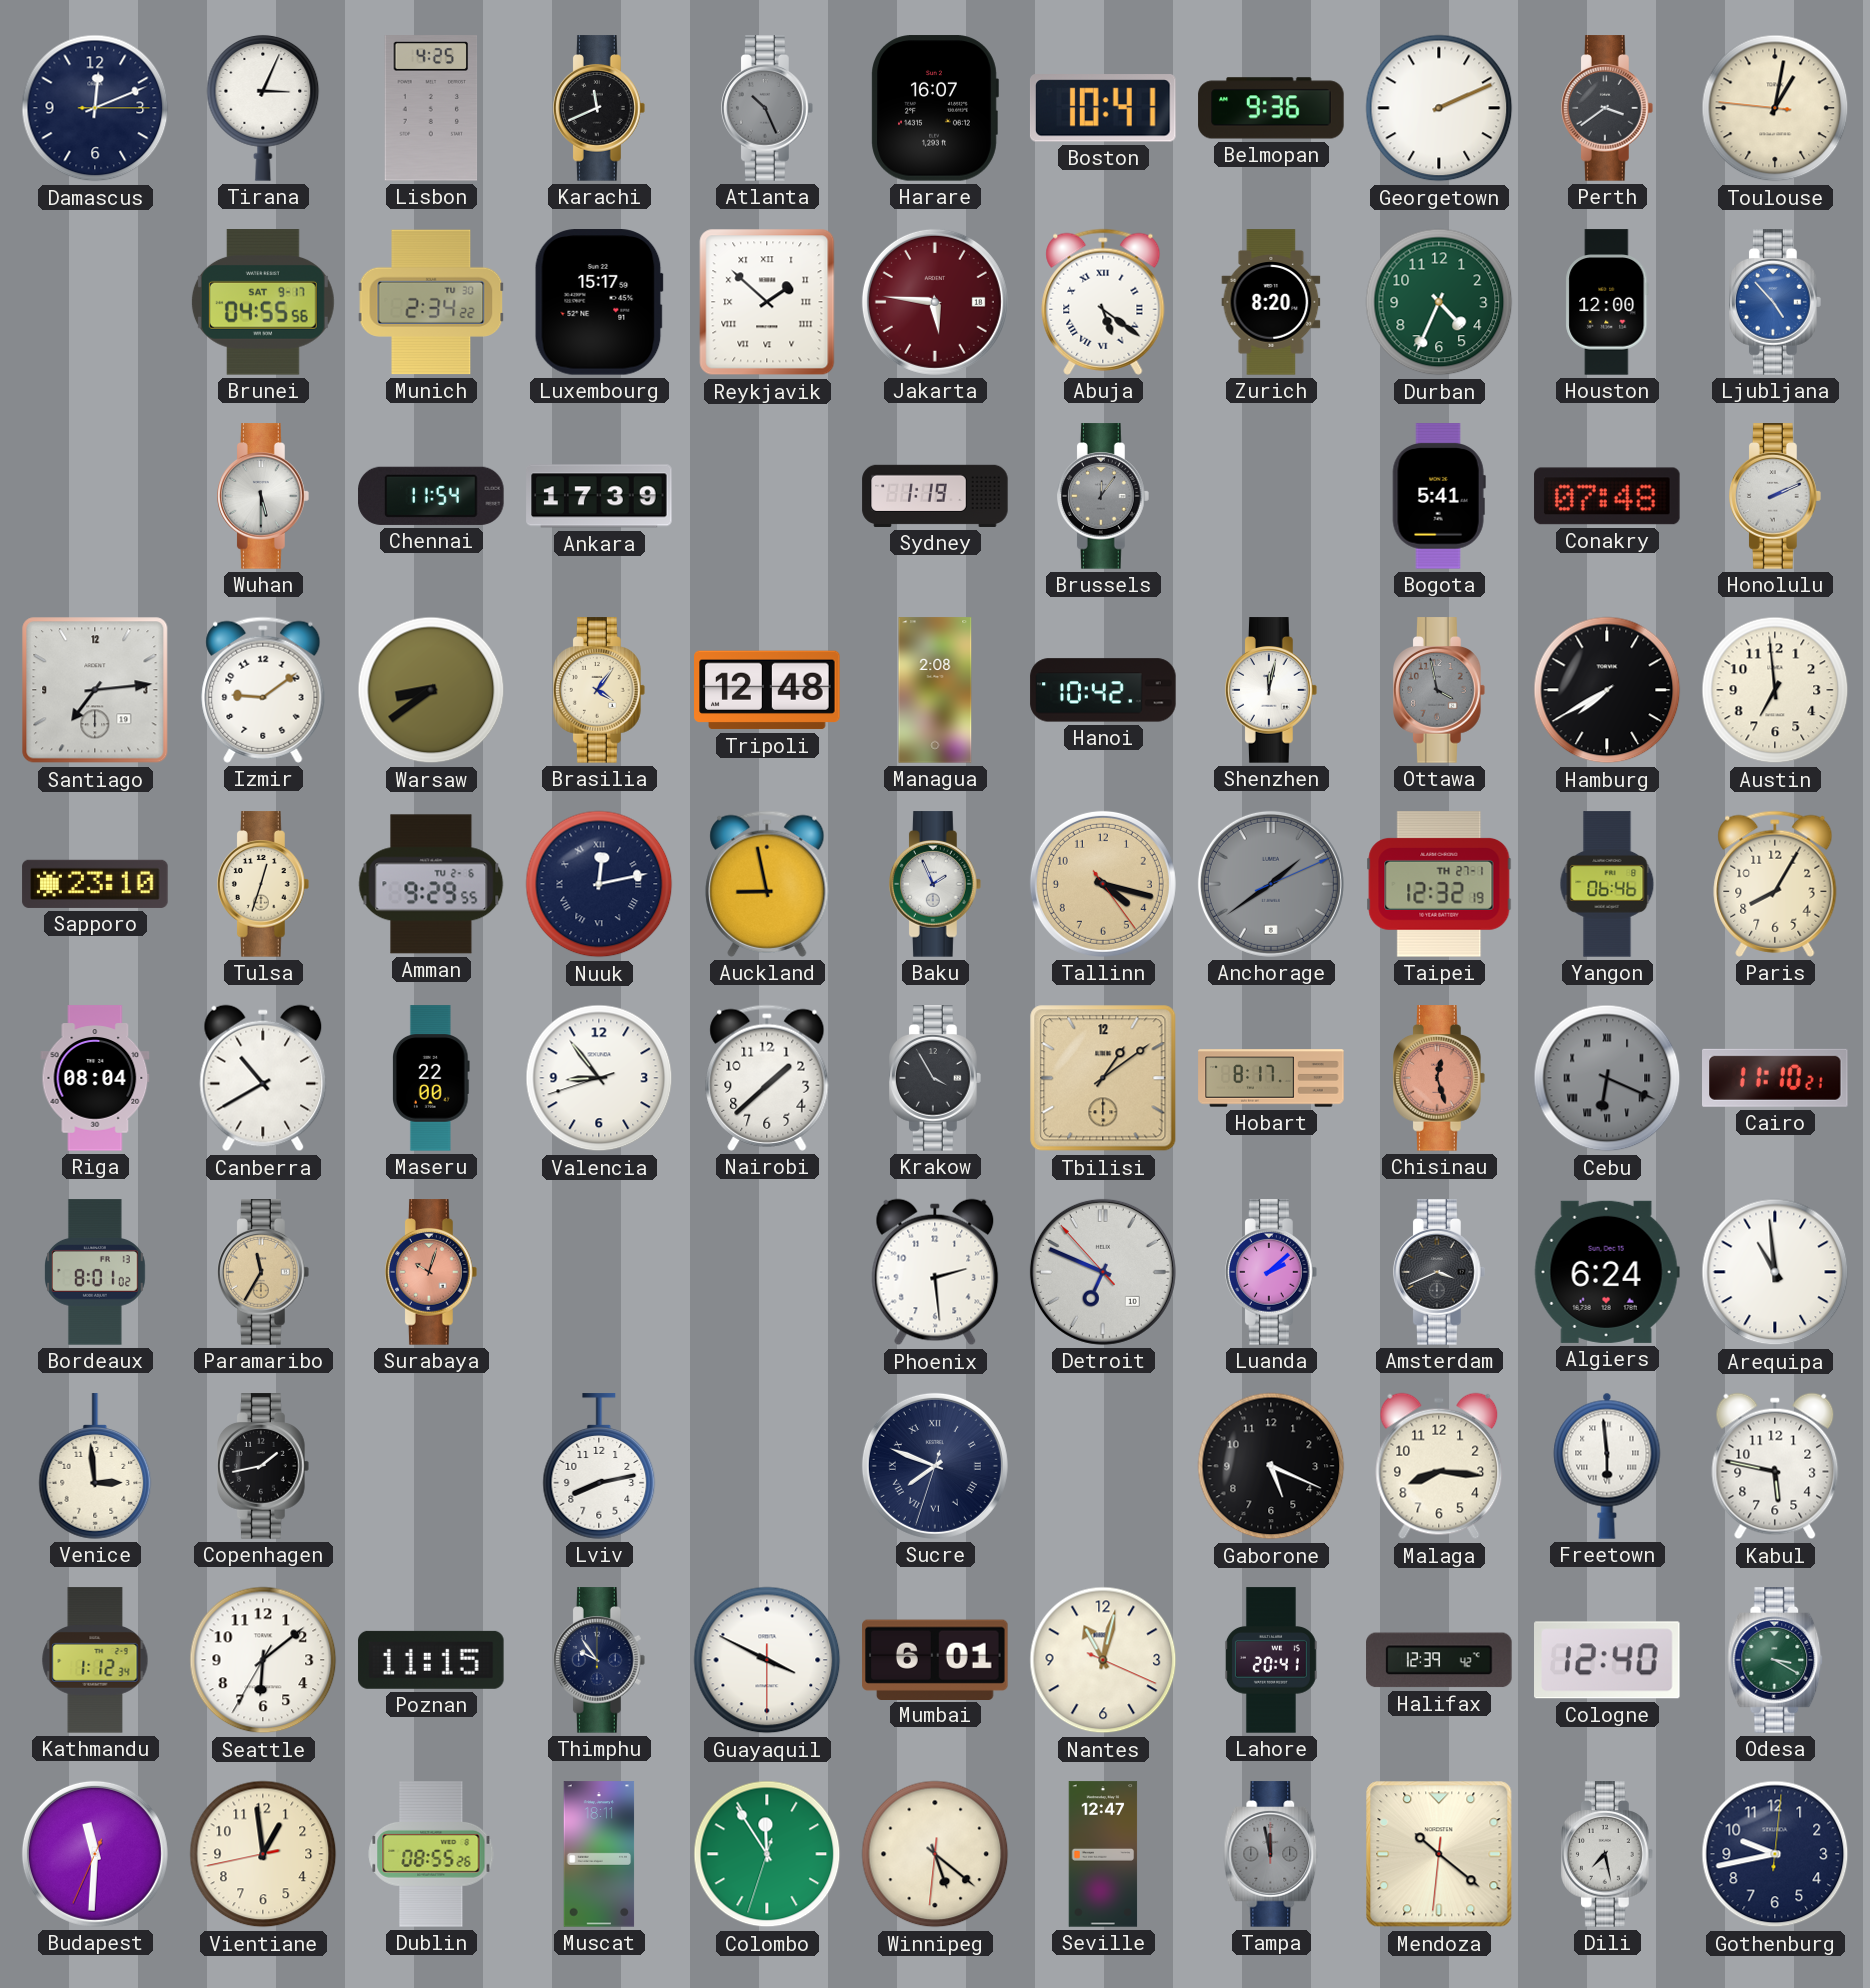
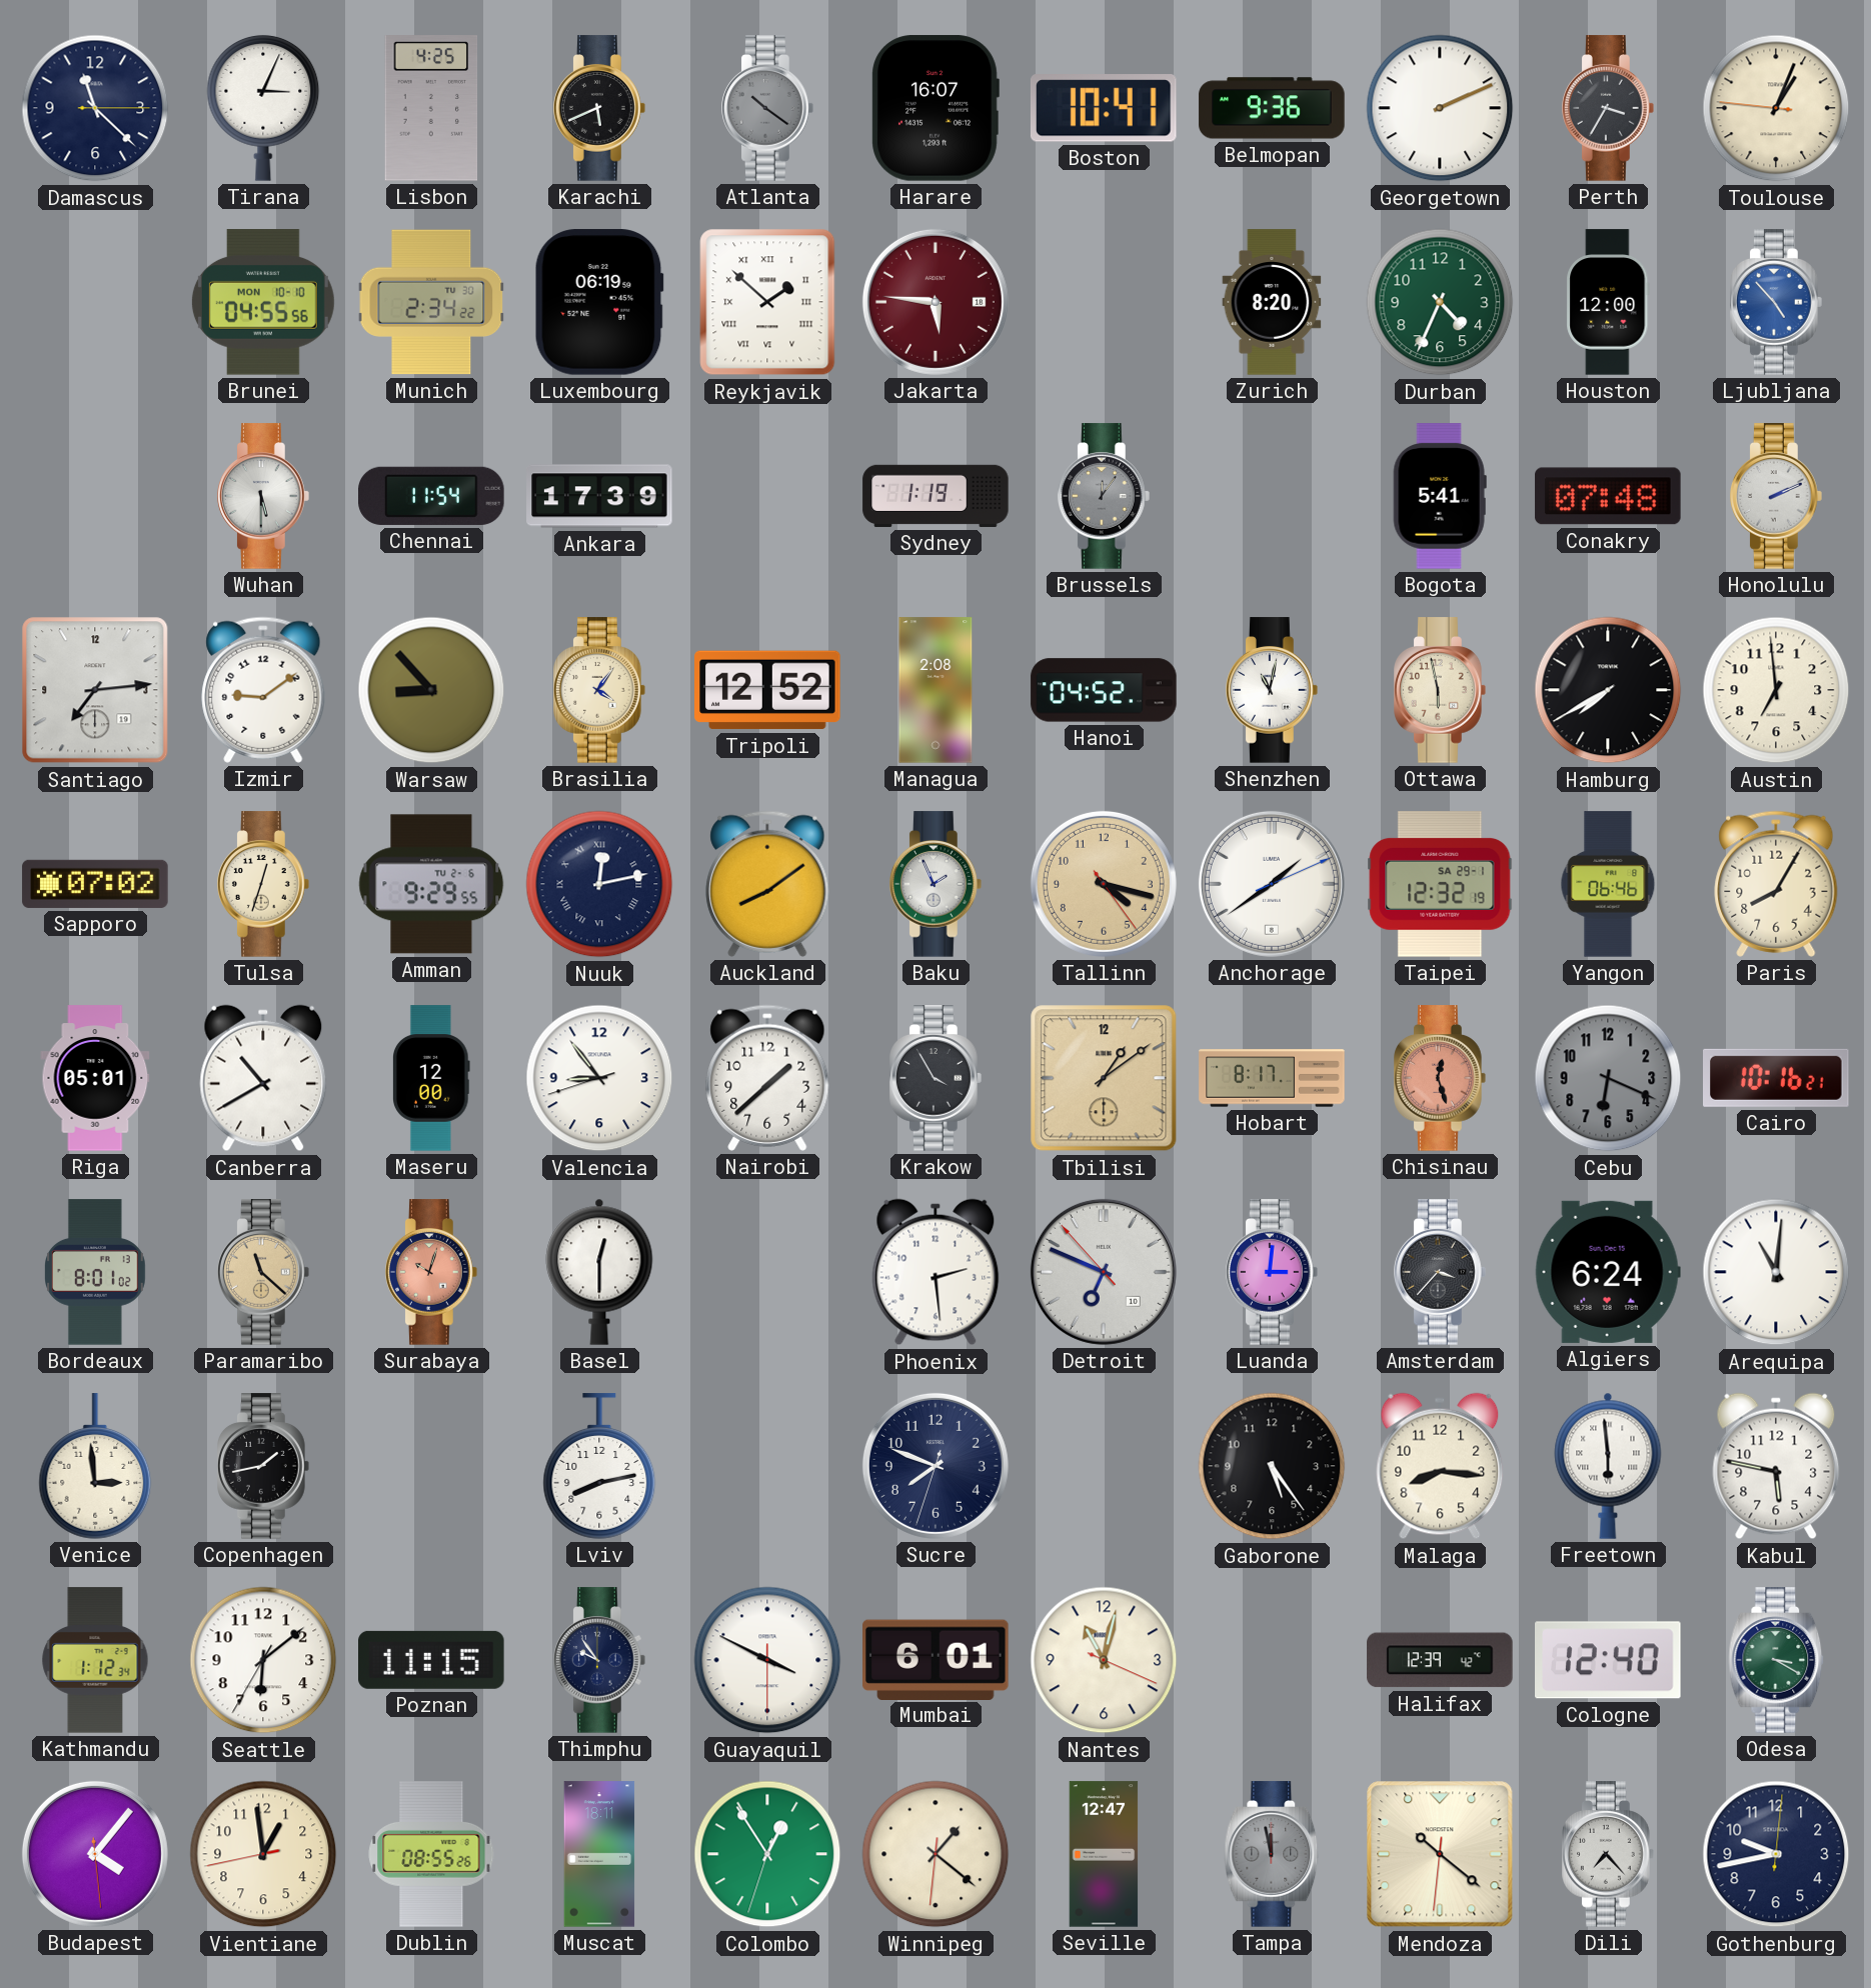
Damascus: 12:11 -> 11:22
Karachi: 11:41 -> 5:41
Atlanta: 10:26 -> 10:21
Perth: 3:39 -> 3:35
Toulouse: 1:01 -> 1:03
Brunei date: SAT 9-17 -> MON 10-10
Luxembourg: 15:17 -> 06:19
Abuja: 5:21 -> none
Warsaw: 8:39 -> 8:53
Tripoli: 12:48 -> 12:52
Hanoi: 10:42 -> 04:52
Shenzhen: 12:02 -> 11:02
Ottawa: 3:58 -> 5:58
Ottawa dial: grey -> cream
Sapporo: 23:10 -> 07:02
Auckland: 8:58 -> 8:09
Anchorage dial: grey -> white
Taipei date: TH 27-1 -> SA 29-1
Riga: 08:04 -> 05:01
Maseru: 22:00 -> 12:00
Cebu numerals: Roman -> Arabic
Cairo: 11:10 -> 10:16
Paramaribo: 11:35 -> 11:22
Basel: none -> 12:30
Luanda: 2:08 -> 3:01
Amsterdam: 3:41 -> 3:37
Arequipa: 10:59 -> 11:01
Sucre numerals: Roman -> Arabic
Gaborone: 5:19 -> 5:24
Lahore: 20:41 -> none
Budapest: 11:30 -> 4:06
Colombo: 11:54 -> 12:54
Winnipeg: 5:21 -> 1:21
Dili: 7:28 -> 7:23
